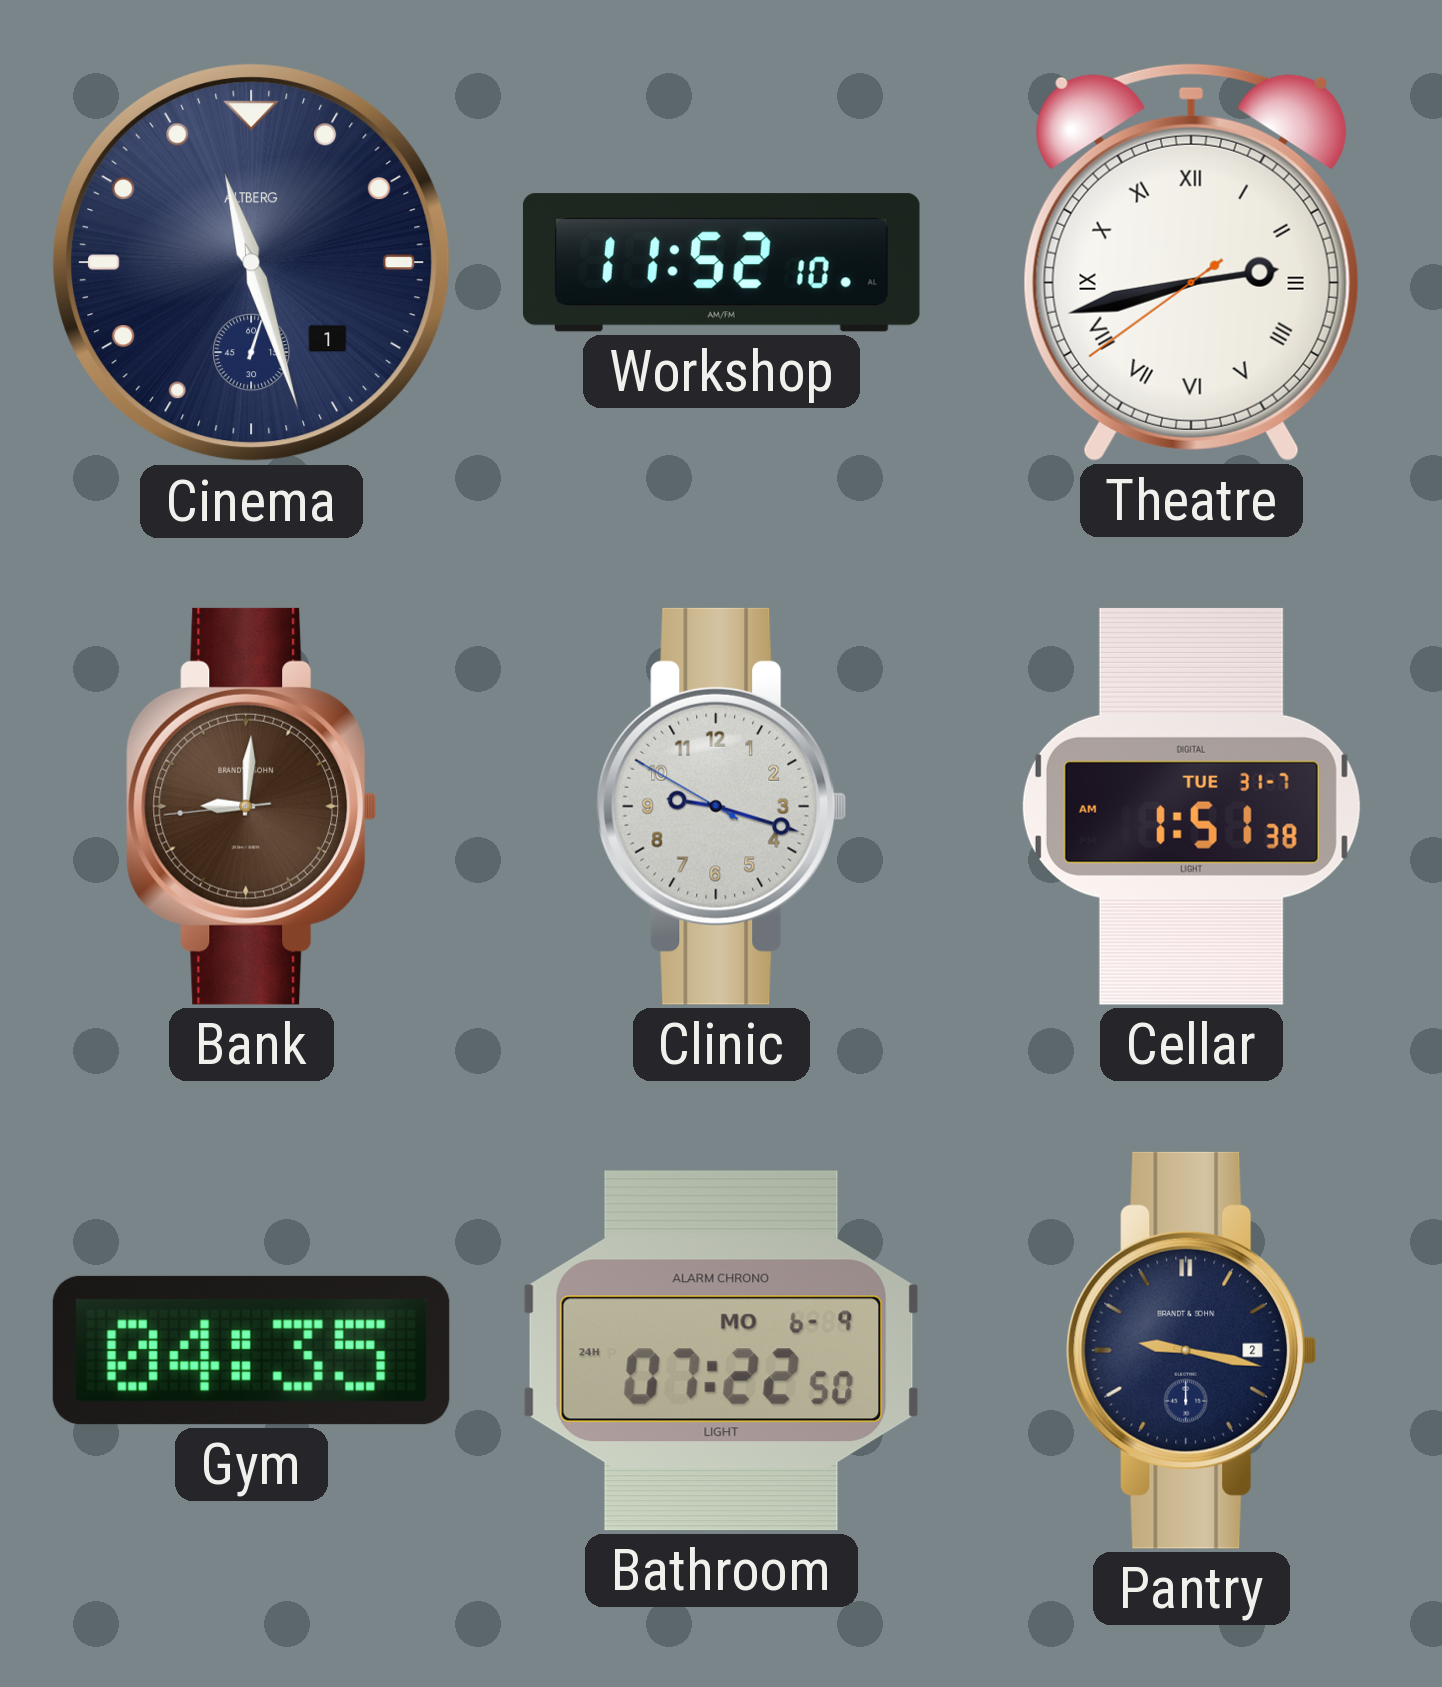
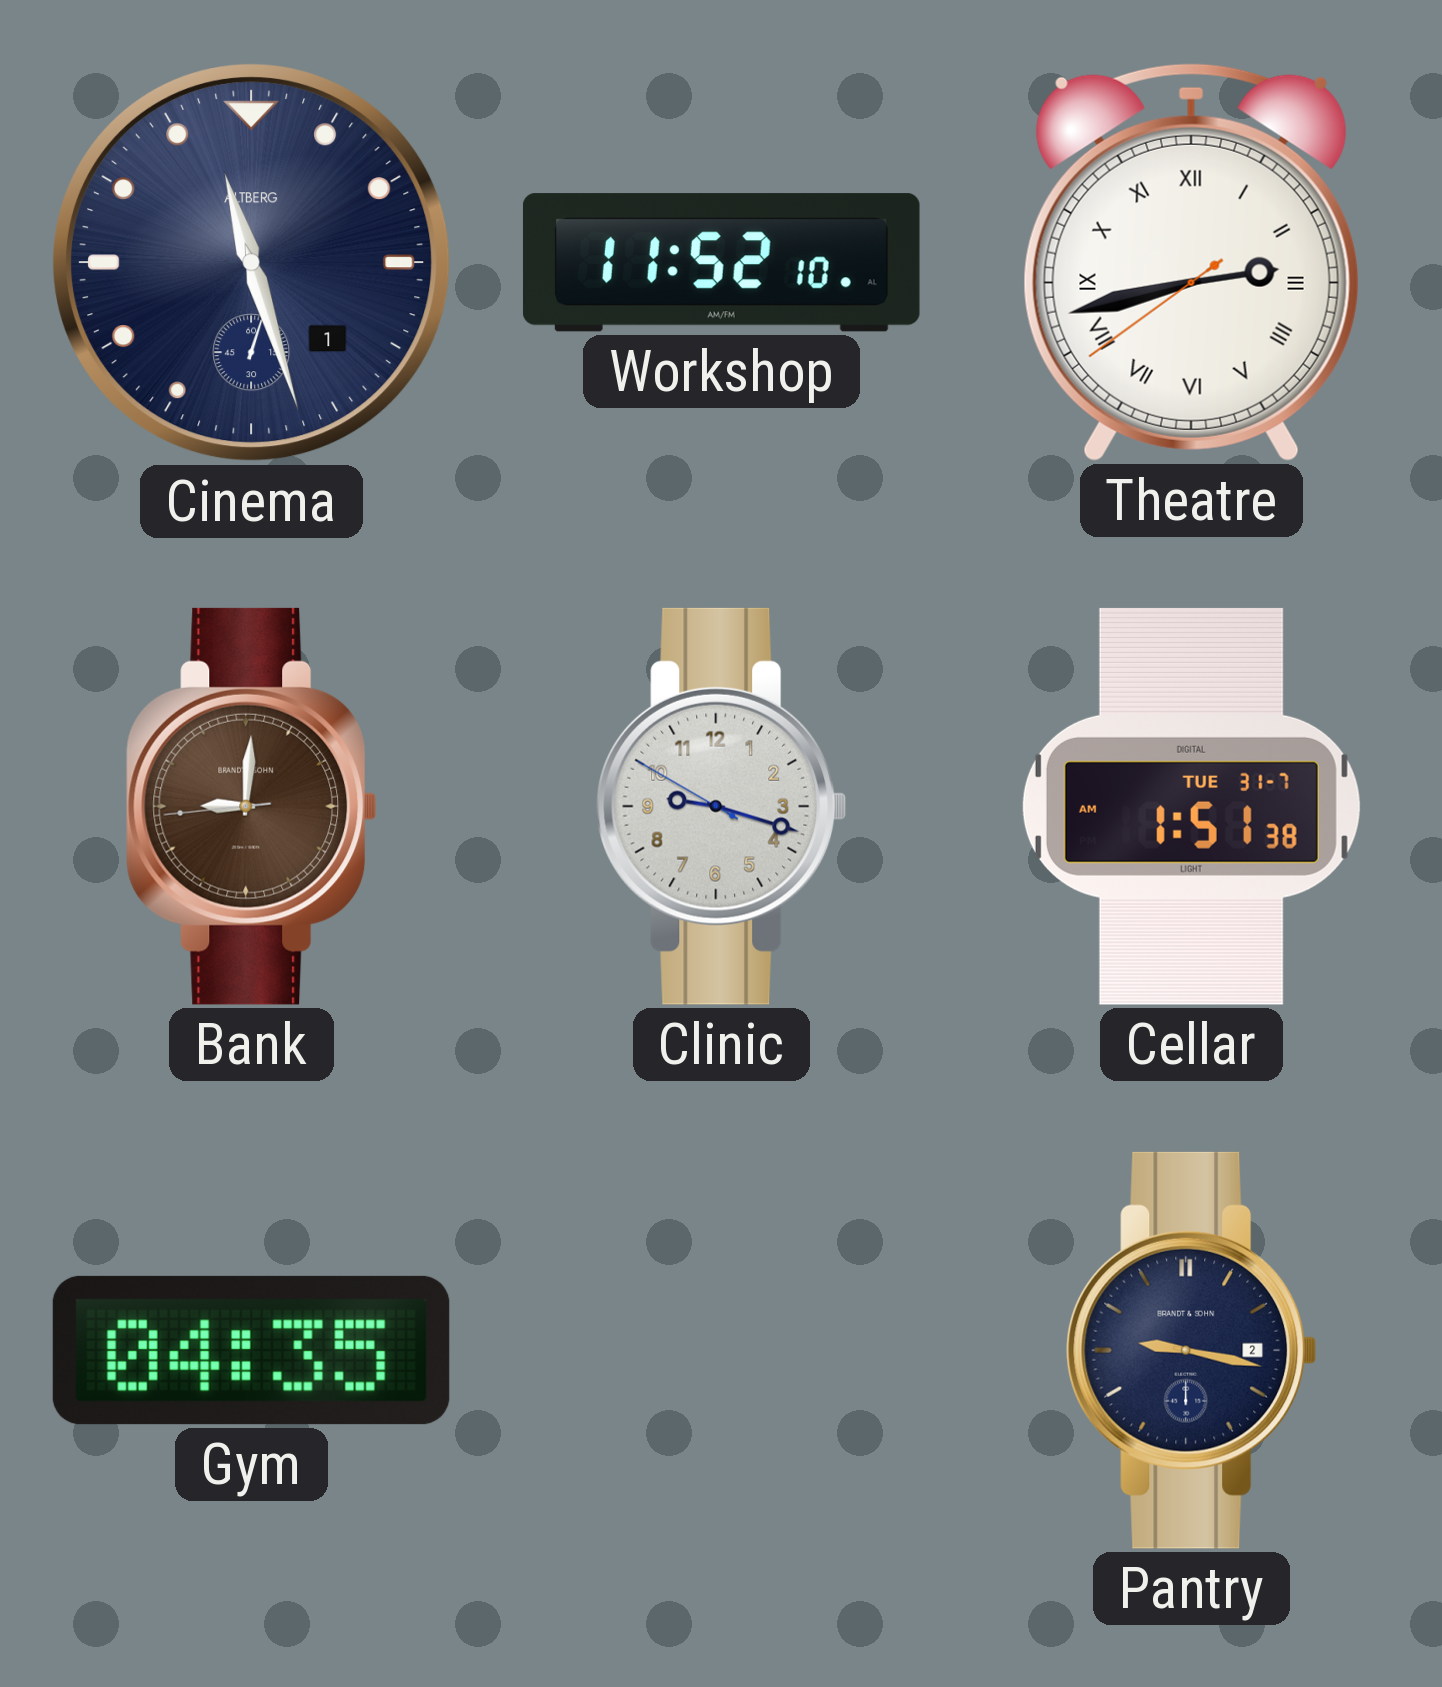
Bathroom: 07:22 -> none
